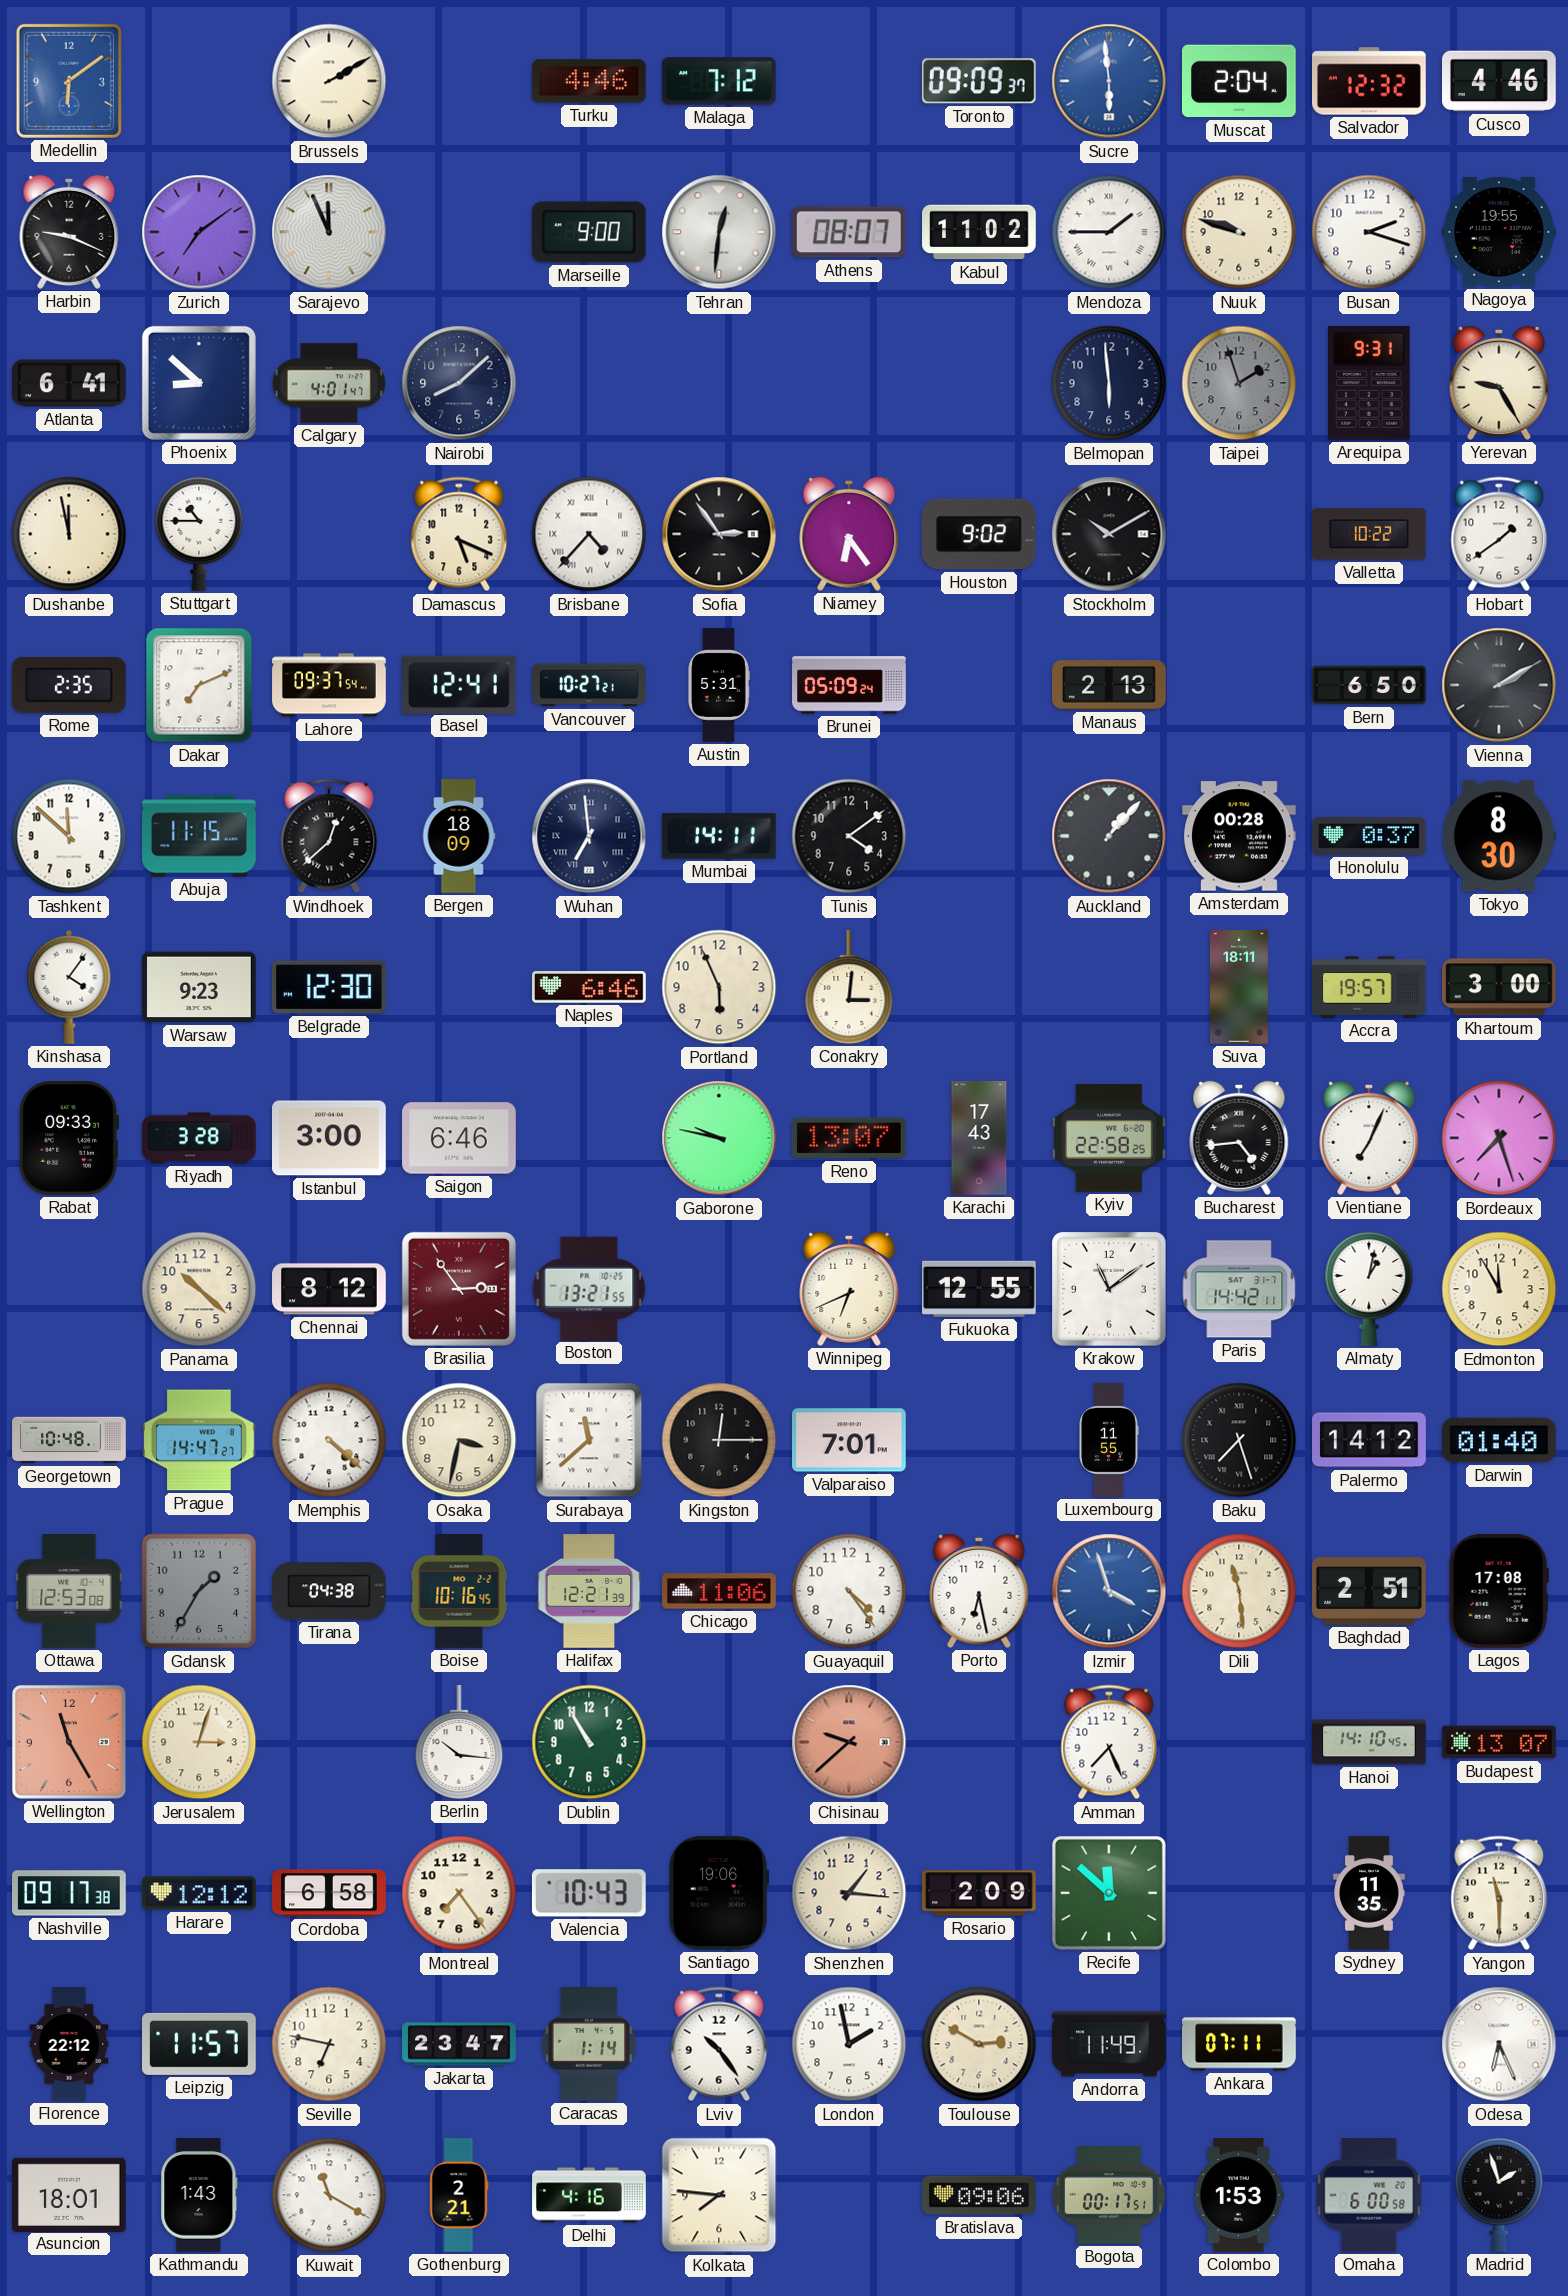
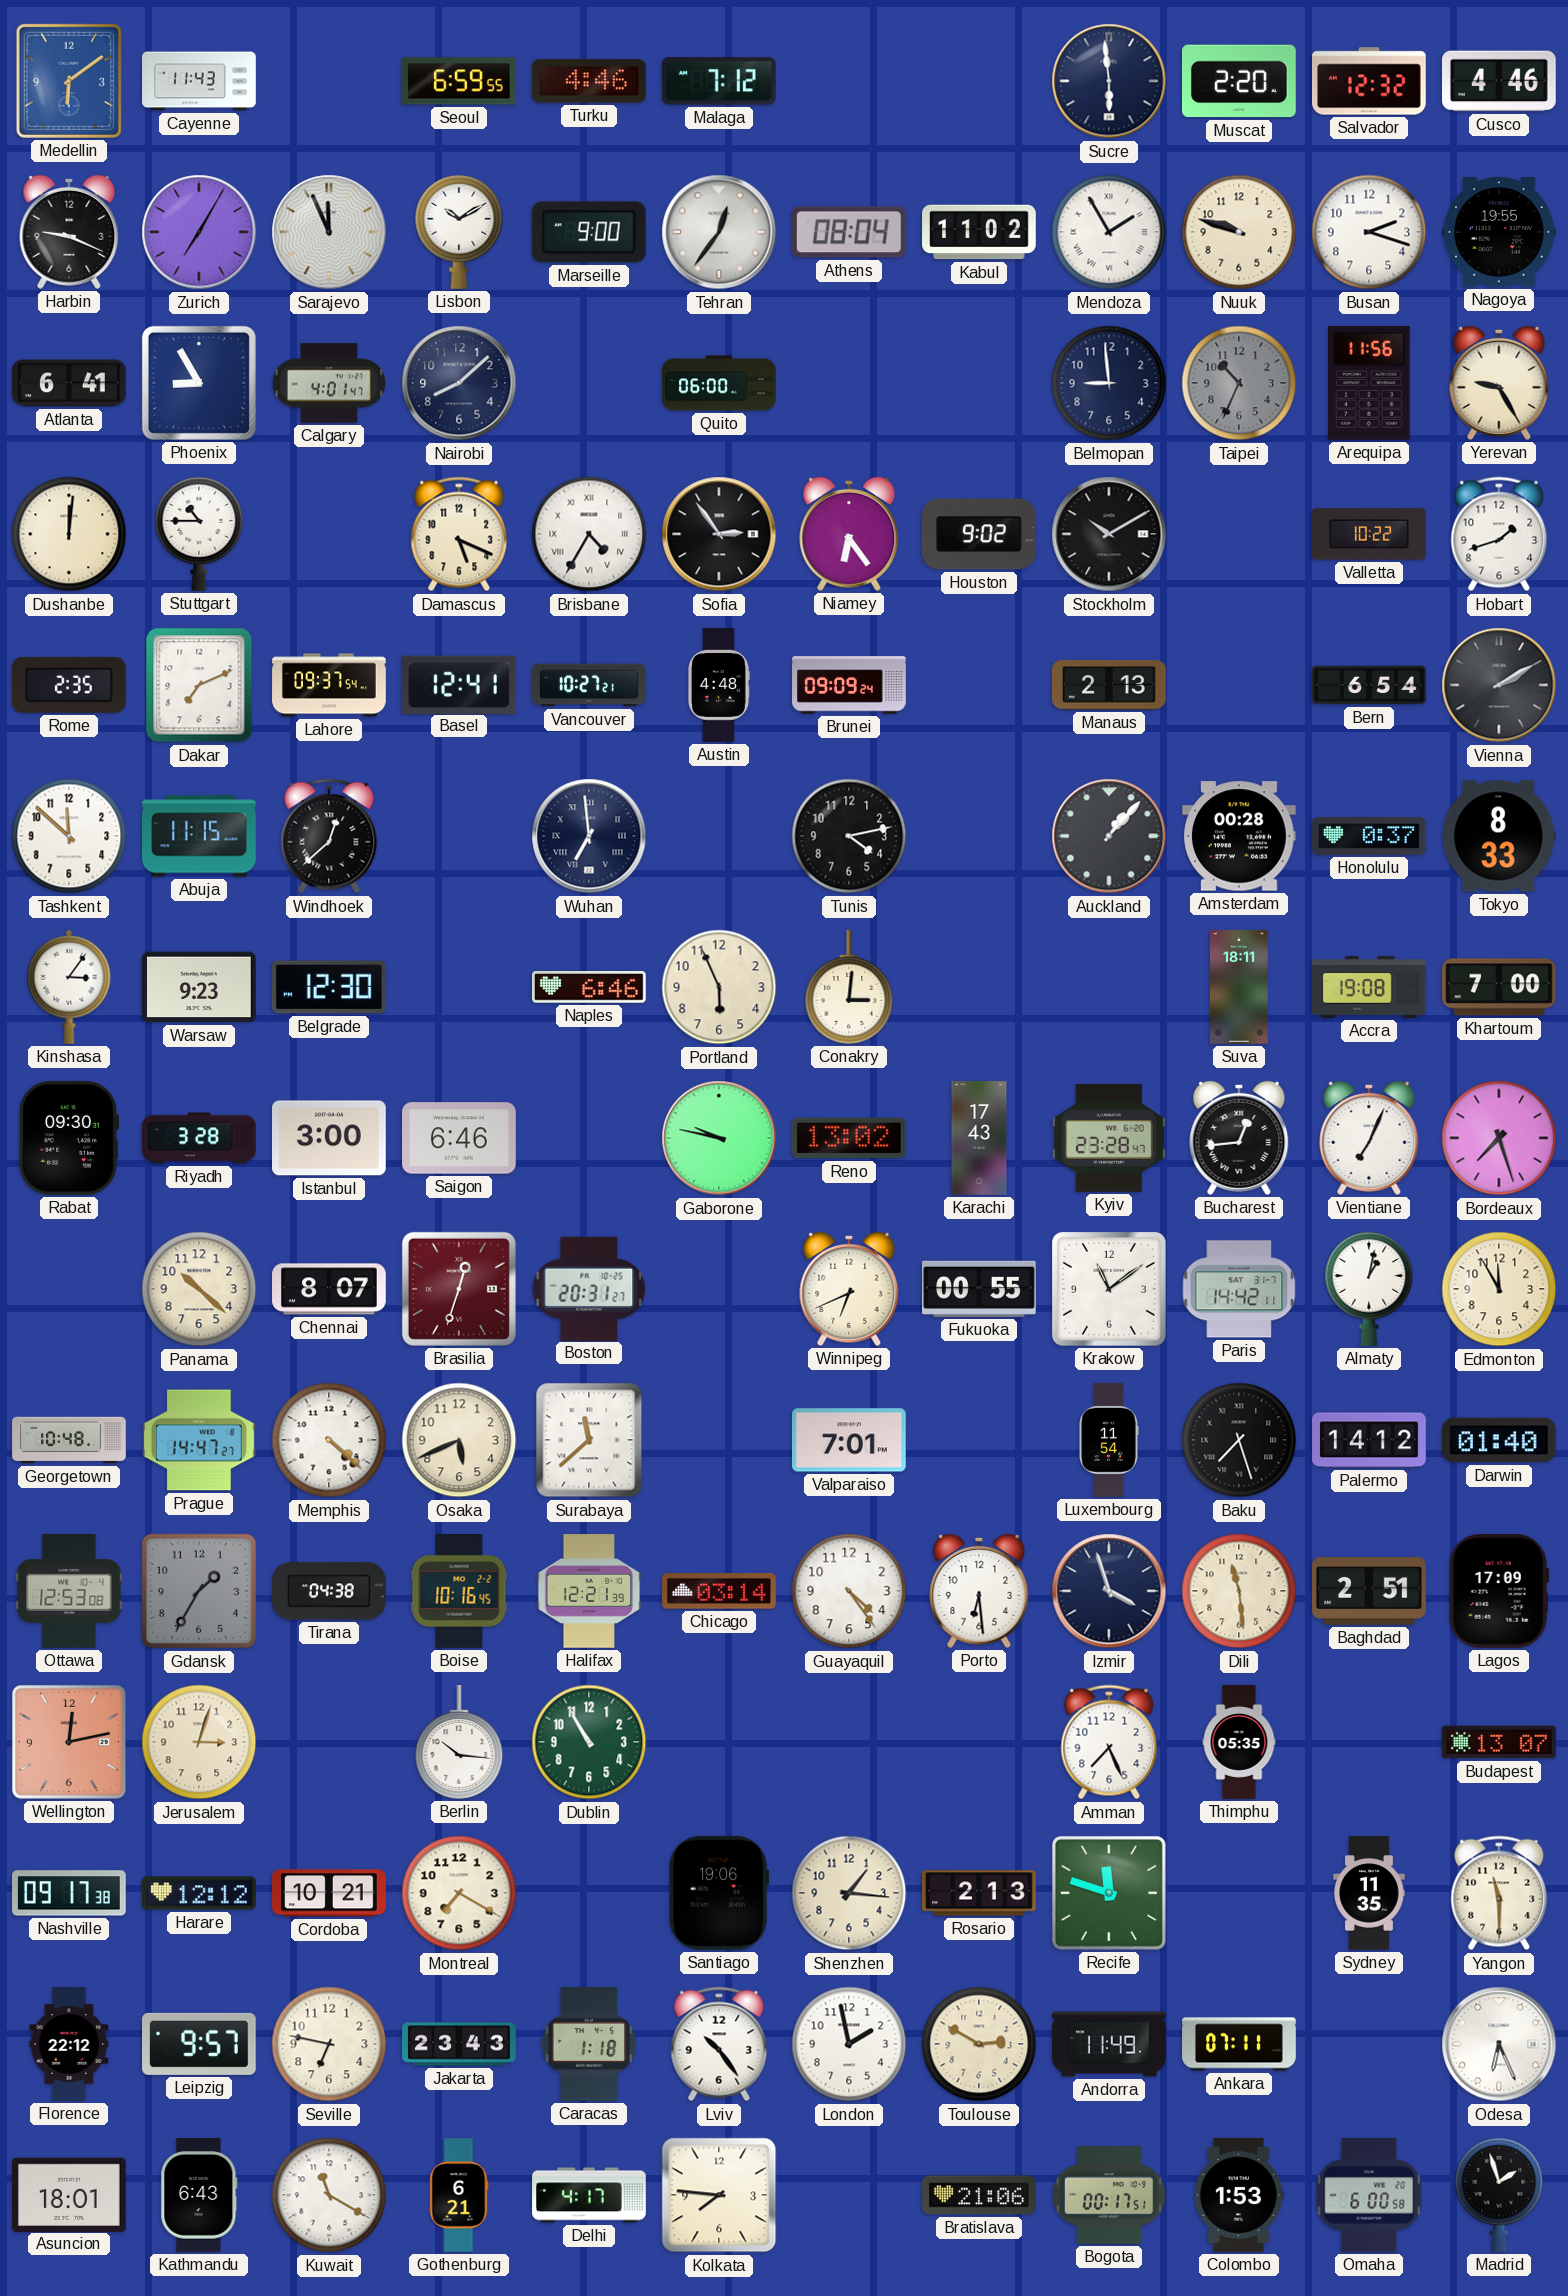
Cayenne: none -> 11:43
Brussels: 2:10 -> none
Seoul: none -> 6:59
Toronto: 09:09 -> none
Sucre dial: blue -> navy
Muscat: 2:04 -> 2:20
Zurich: 7:09 -> 7:05
Lisbon: none -> 10:10
Tehran: 12:31 -> 12:36
Athens: 08:07 -> 08:04
Mendoza: 1:45 -> 1:55
Phoenix: 8:52 -> 8:55
Quito: none -> 06:00
Belmopan: 5:59 -> 8:59
Taipei: 1:57 -> 10:34
Arequipa: 9:31 -> 11:56
Dushanbe: 11:58 -> 12:01
Brisbane: 4:37 -> 4:35
Hobart: 1:39 -> 1:42
Austin: 5:31 -> 4:48
Brunei: 05:09 -> 09:09
Bern: 6:50 -> 6:54
Bergen: 18:09 -> none
Mumbai: 14:11 -> none
Tunis: 4:09 -> 4:13
Tokyo: 8:30 -> 8:33
Kinshasa: 4:06 -> 3:06
Accra: 19:57 -> 19:08
Khartoum: 3:00 -> 7:00
Rabat: 09:33 -> 09:30
Reno: 13:07 -> 13:02
Kyiv: 22:58 -> 23:28
Bucharest: 4:44 -> 12:44
Chennai: 8:12 -> 8:07
Brasilia: 2:54 -> 12:33
Boston: 13:21 -> 20:31
Fukuoka: 12:55 -> 00:55
Osaka: 3:32 -> 5:41
Kingston: 12:15 -> none
Luxembourg: 11:55 -> 11:54
Chicago: 11:06 -> 03:14
Porto: 6:28 -> 6:29
Izmir dial: blue -> navy
Lagos: 17:08 -> 17:09
Wellington: 11:25 -> 12:13
Chisinau: 9:38 -> none
Thimphu: none -> 05:35
Hanoi: 14:10 -> none
Cordoba: 6:58 -> 10:21
Montreal: 7:24 -> 7:20
Valencia: 10:43 -> none
Rosario: 2:09 -> 2:13
Recife: 11:52 -> 11:48
Leipzig: 11:57 -> 9:57
Jakarta: 23:47 -> 23:43
Caracas: 1:14 -> 1:18
Kathmandu: 1:43 -> 6:43
Gothenburg: 2:21 -> 6:21
Delhi: 4:16 -> 4:17
Bratislava: 09:06 -> 21:06
